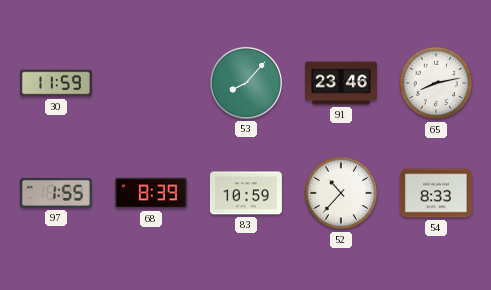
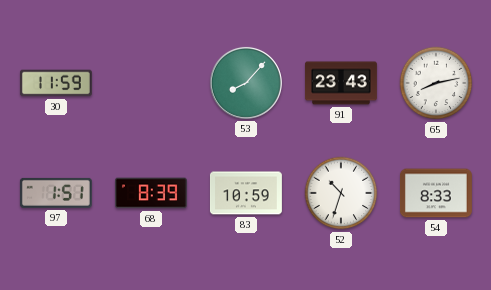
91: 23:46 -> 23:43
97: 1:55 -> 1:51
52: 10:37 -> 10:33
